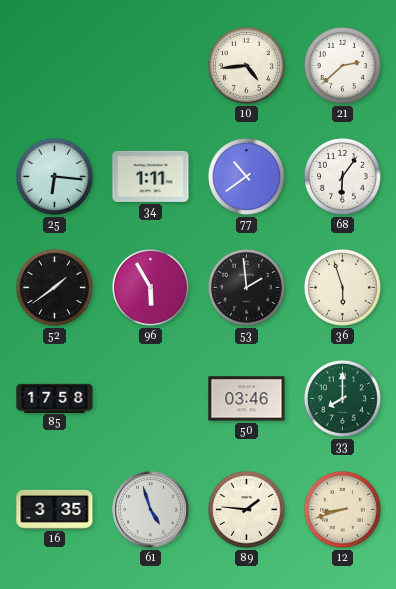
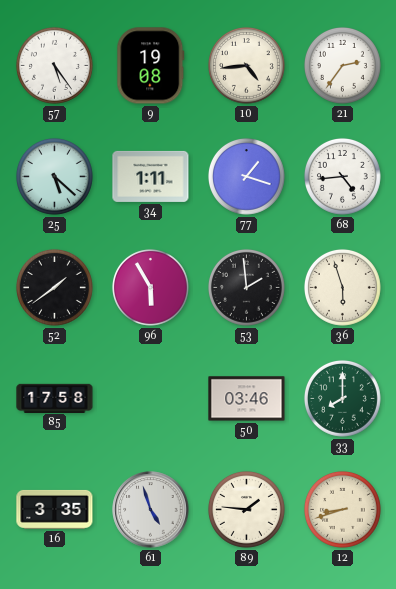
57: none -> 5:24
9: none -> 19:08
21: 2:38 -> 2:36
25: 6:16 -> 5:22
77: 10:39 -> 1:18
68: 6:06 -> 4:44
